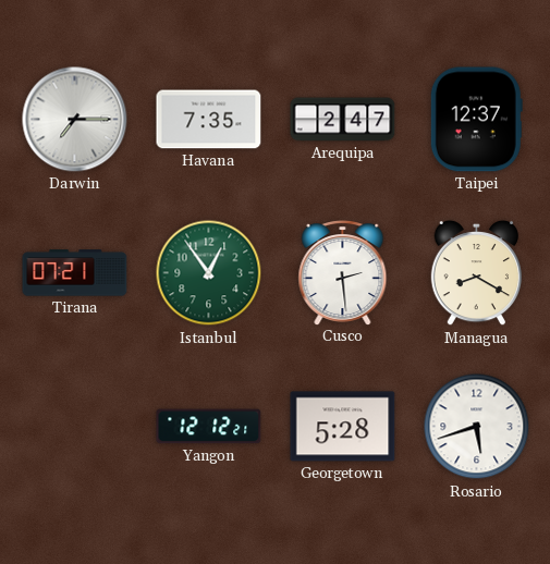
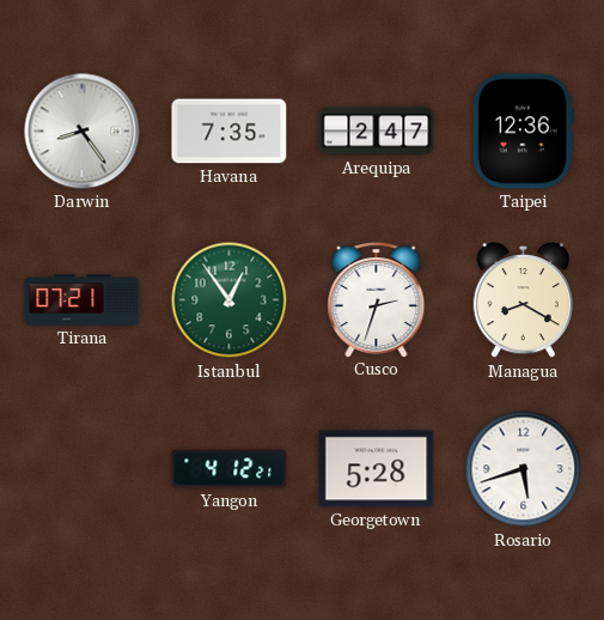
Darwin: 7:15 -> 8:24
Taipei: 12:37 -> 12:36
Cusco: 2:29 -> 2:33
Yangon: 12:12 -> 4:12
